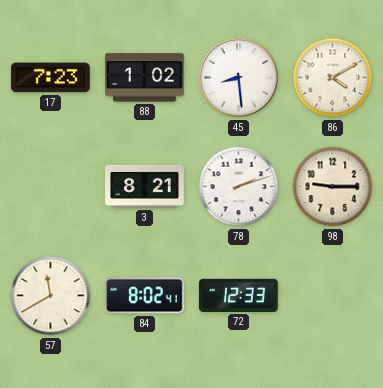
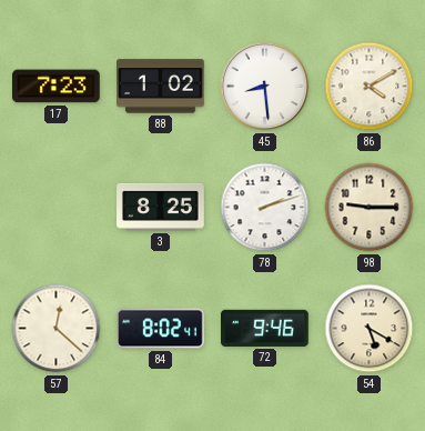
3: 8:21 -> 8:25
57: 11:40 -> 12:22
72: 12:33 -> 9:46
54: none -> 5:20
